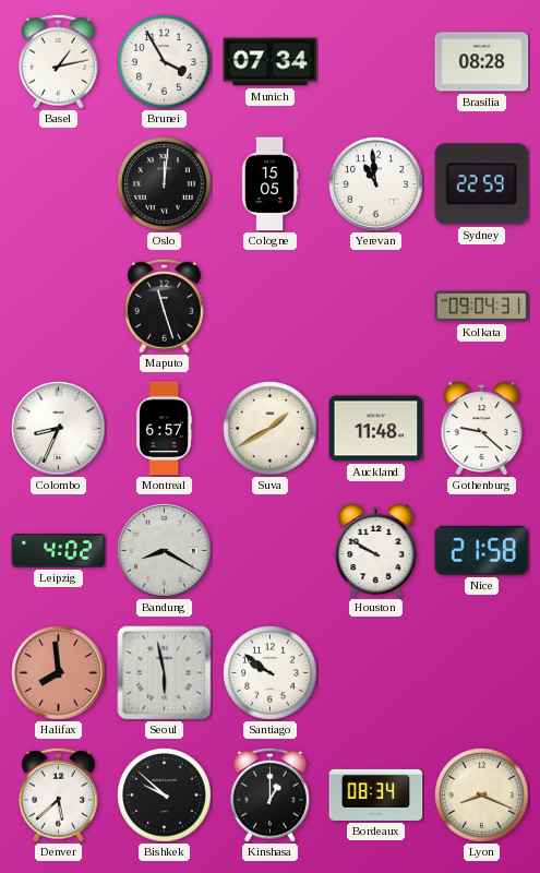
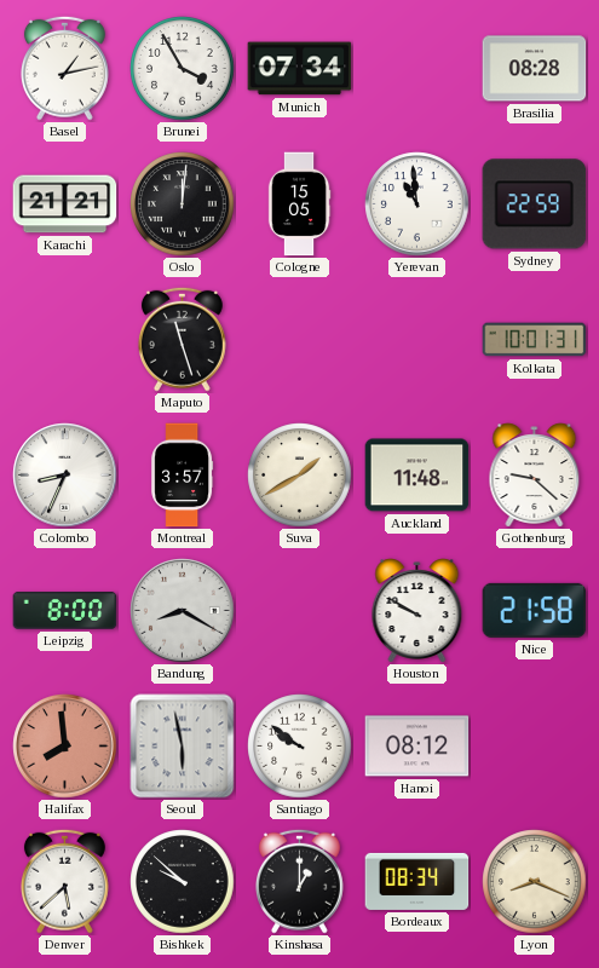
Karachi: none -> 21:21
Kolkata: 09:04 -> 10:01
Montreal: 6:57 -> 3:57
Leipzig: 4:02 -> 8:00
Hanoi: none -> 08:12
